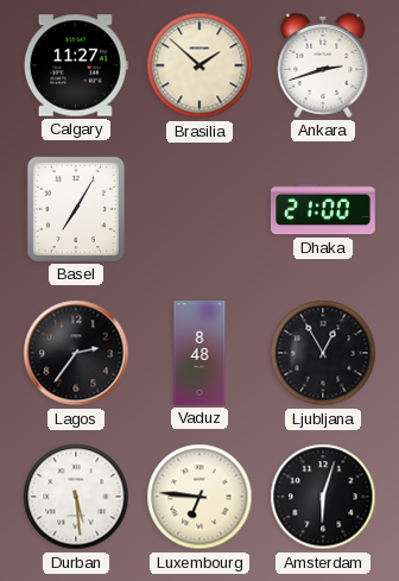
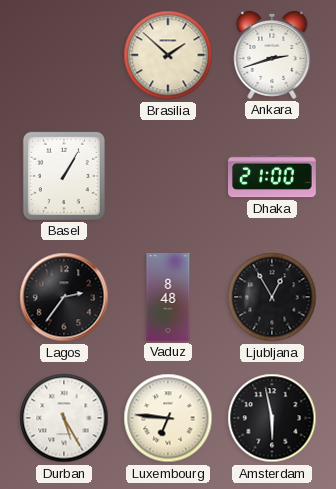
Calgary: 11:27 -> none
Basel: 7:05 -> 1:05
Durban: 5:29 -> 5:25
Amsterdam: 6:03 -> 5:58
